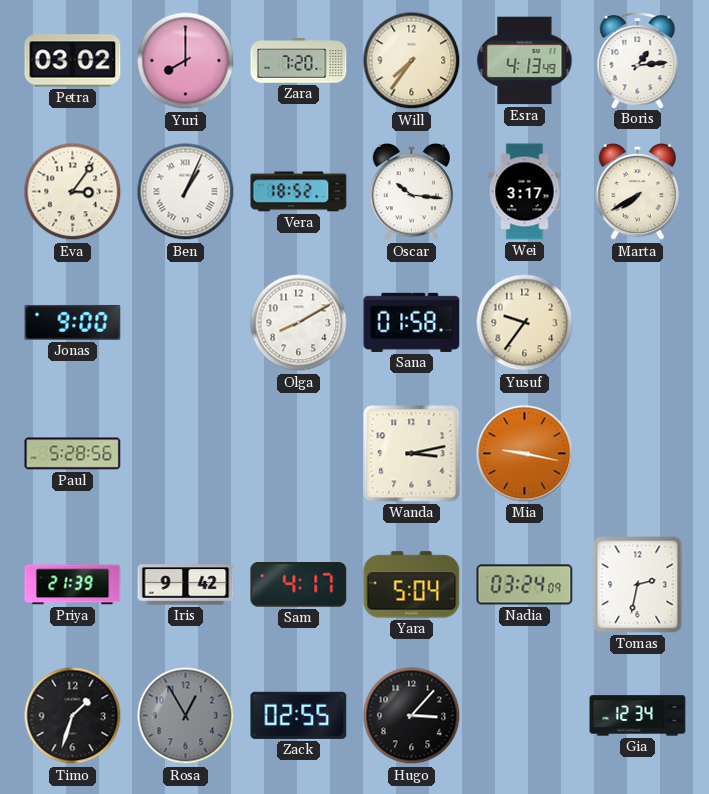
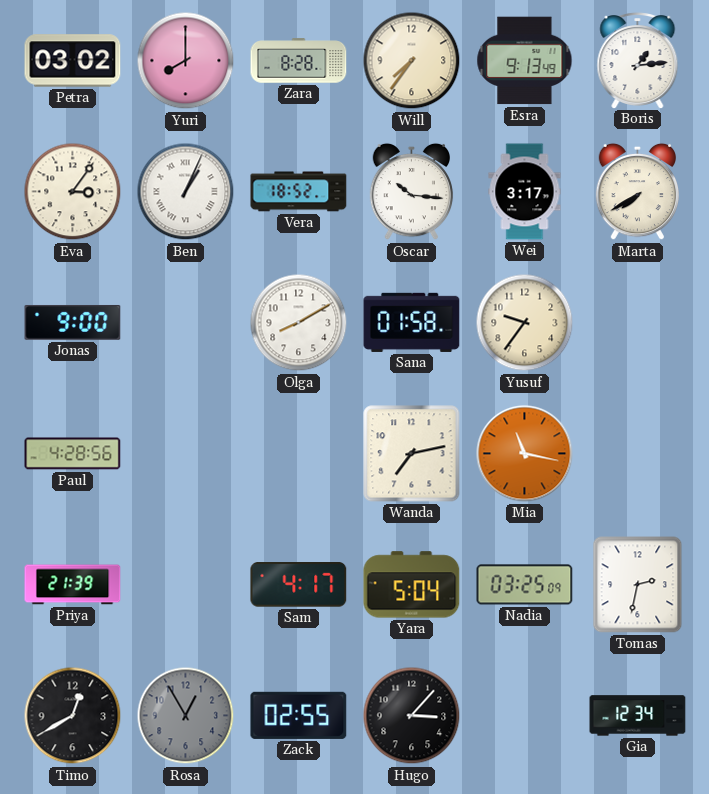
Zara: 7:20 -> 8:28
Esra: 4:13 -> 9:13
Paul: 5:28 -> 4:28
Wanda: 3:13 -> 7:13
Mia: 9:17 -> 11:17
Iris: 9:42 -> none
Nadia: 03:24 -> 03:25
Timo: 1:33 -> 12:40
